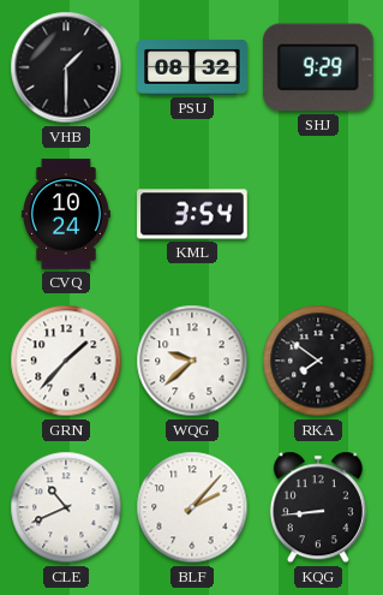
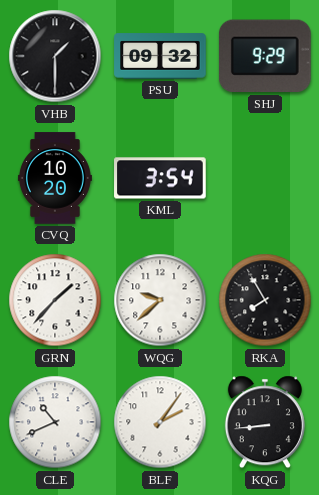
PSU: 08:32 -> 09:32
CVQ: 10:24 -> 10:20
RKA: 7:51 -> 7:55
BLF: 2:07 -> 2:06
